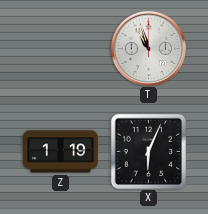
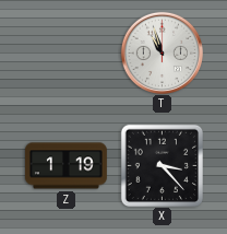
X: 6:04 -> 3:23
